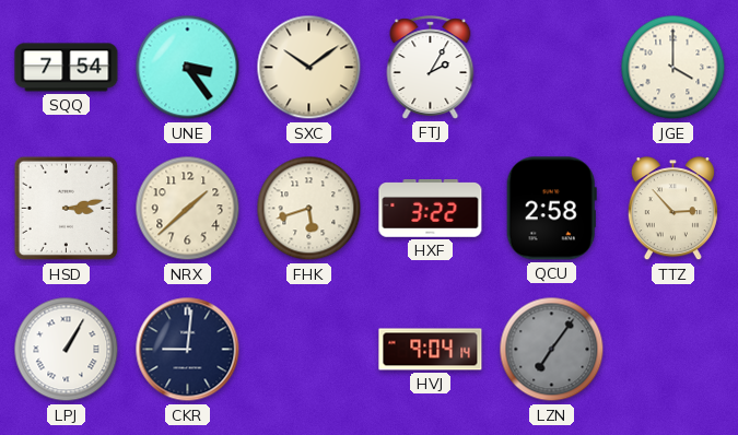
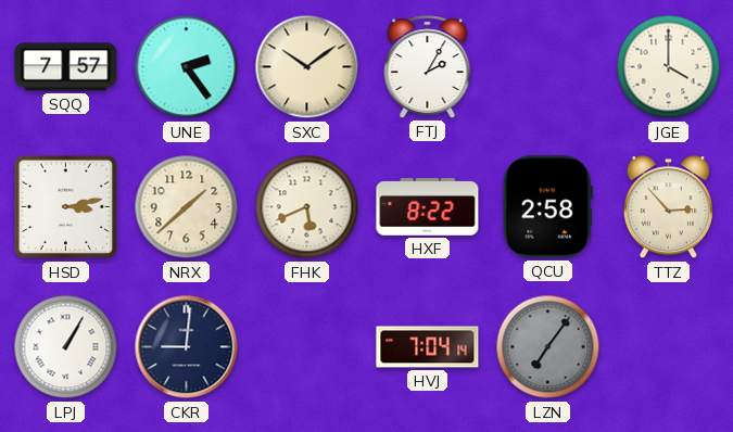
SQQ: 7:54 -> 7:57
UNE: 3:24 -> 2:24
FHK: 5:42 -> 5:41
HXF: 3:22 -> 8:22
HVJ: 9:04 -> 7:04
